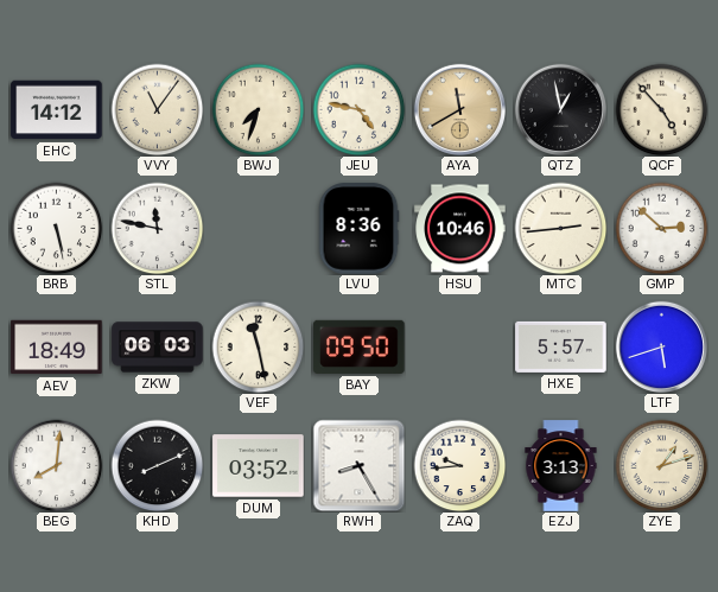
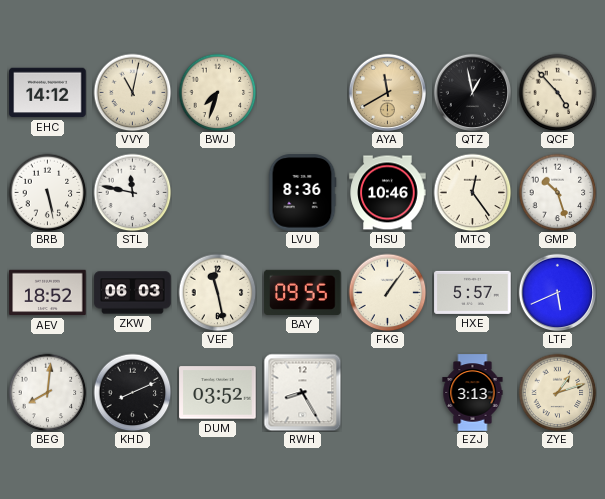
VVY: 11:06 -> 11:02
JEU: 4:47 -> none
MTC: 2:44 -> 12:24
GMP: 2:52 -> 10:27
AEV: 18:49 -> 18:52
BAY: 09:50 -> 09:55
FKG: none -> 1:06
LTF: 5:42 -> 5:41
ZAQ: 9:44 -> none
